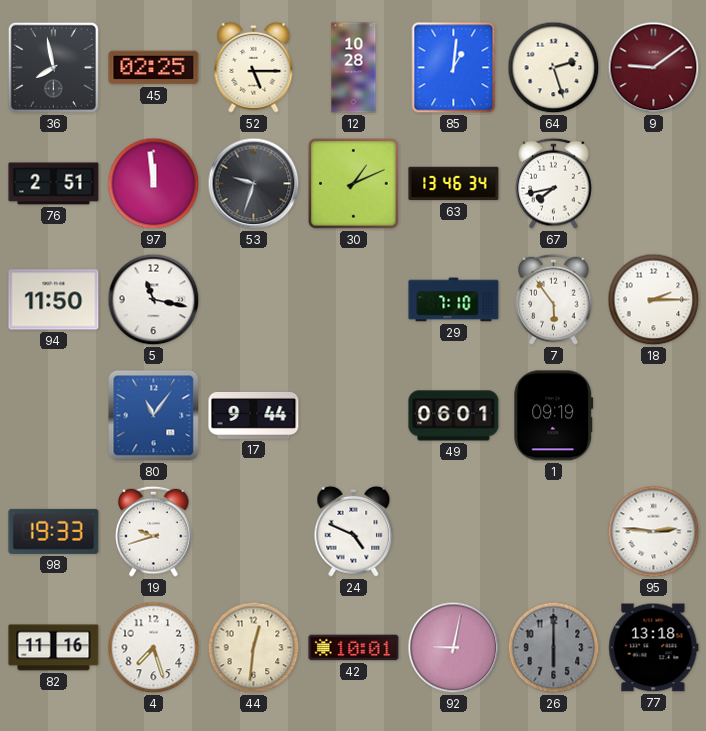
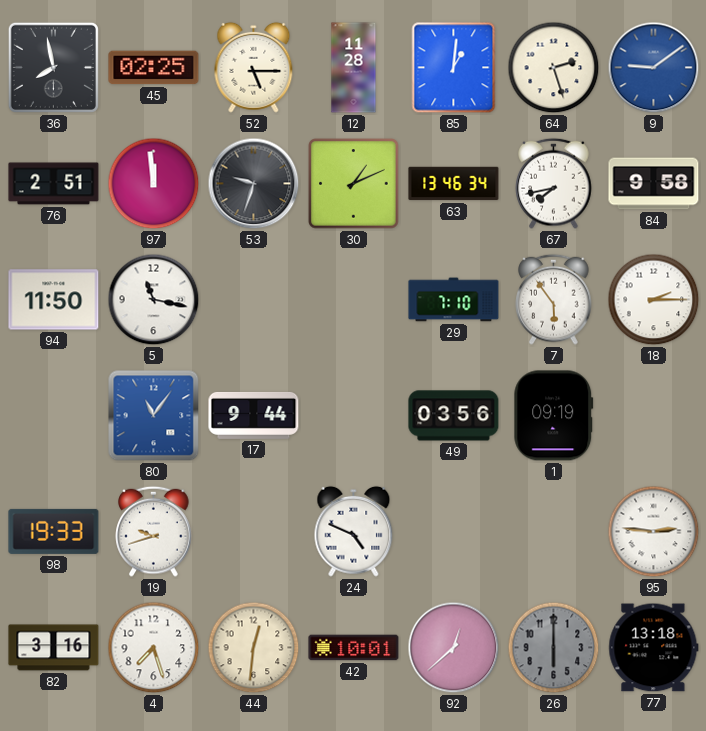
12: 10:28 -> 11:28
9 dial: burgundy -> blue
84: none -> 9:58
49: 06:01 -> 03:56
82: 11:16 -> 3:16
92: 9:02 -> 12:38
